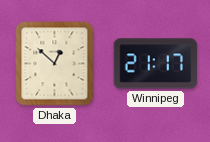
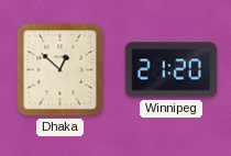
Winnipeg: 21:17 -> 21:20
